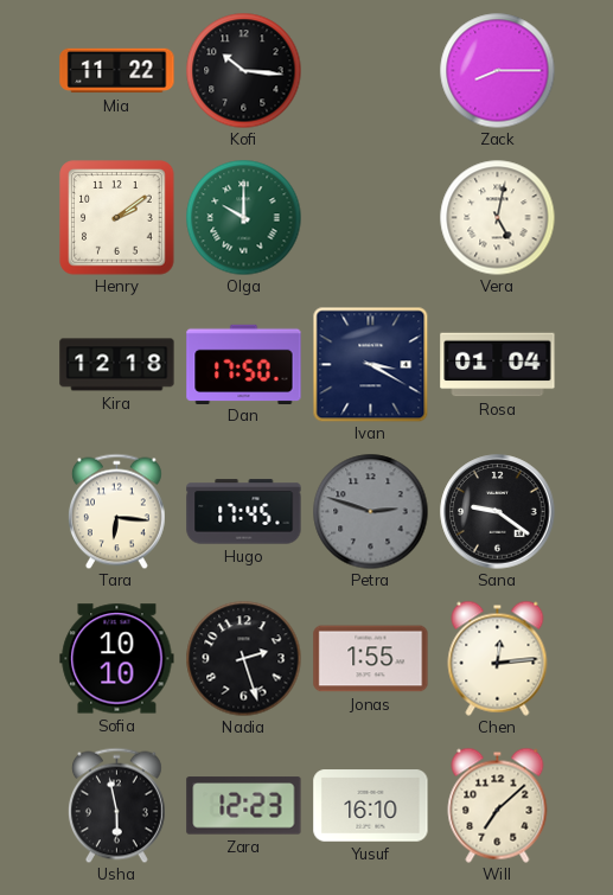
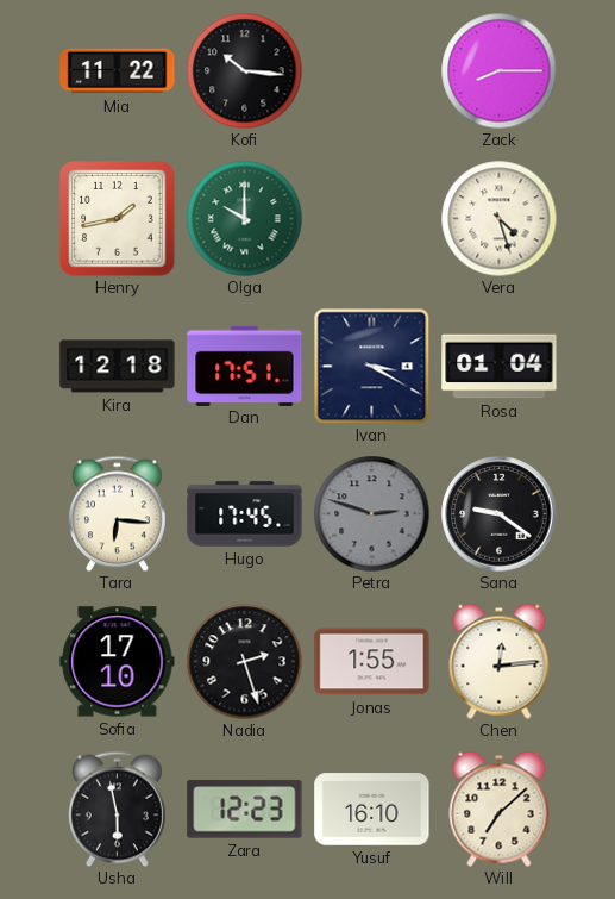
Henry: 2:09 -> 1:43
Vera: 5:02 -> 4:27
Dan: 17:50 -> 17:51
Sofia: 10:10 -> 17:10
